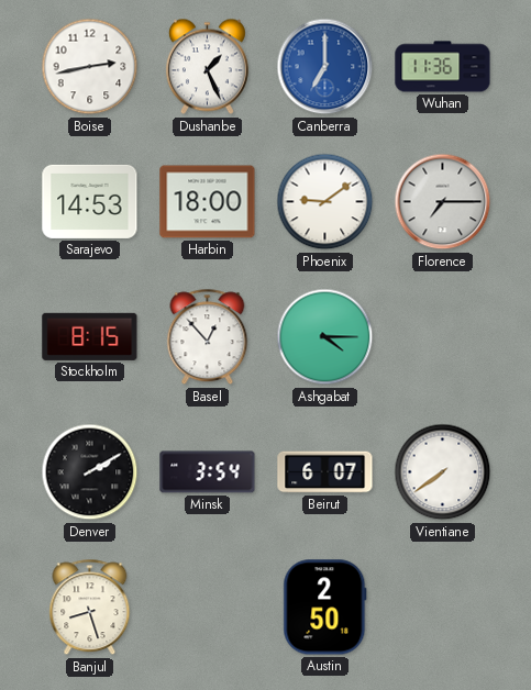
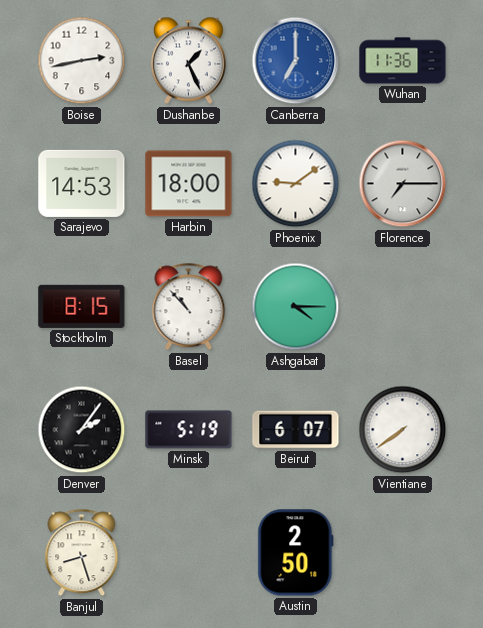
Basel: 12:53 -> 10:53
Denver: 2:10 -> 2:06
Minsk: 3:54 -> 5:19
